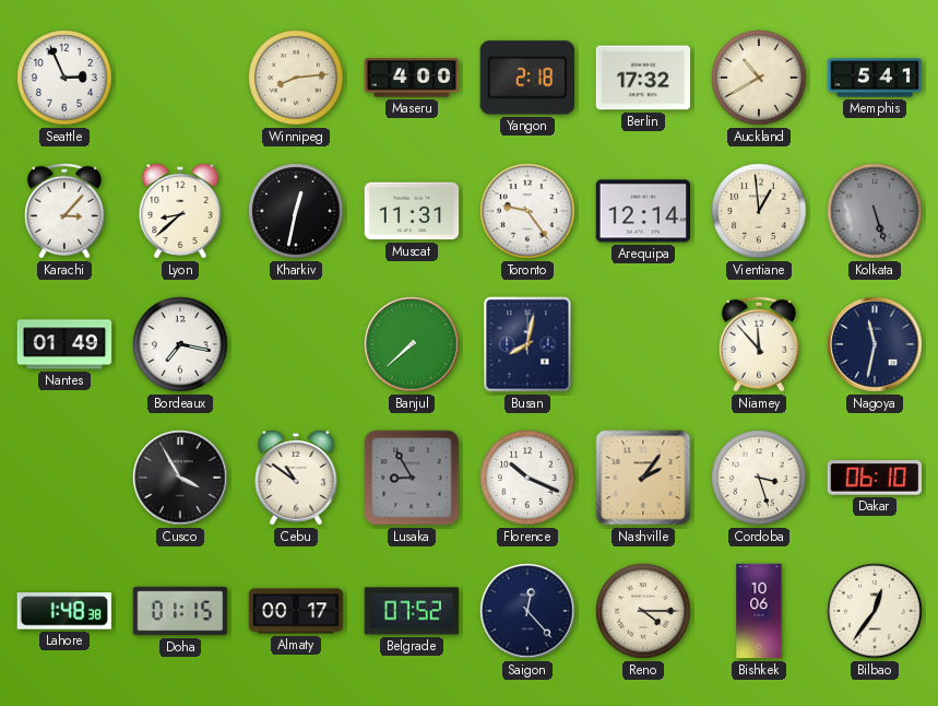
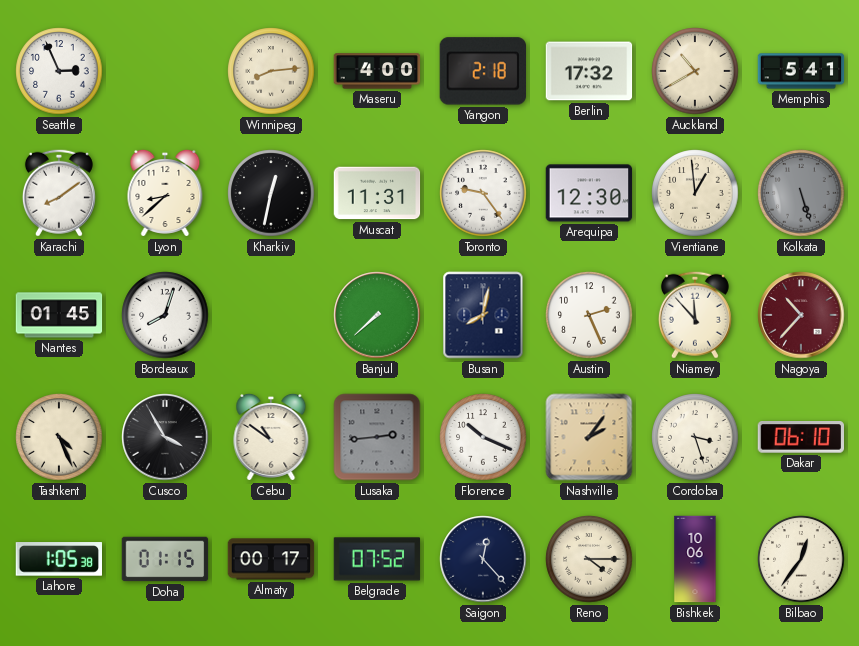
Karachi: 3:07 -> 8:09
Arequipa: 12:14 -> 12:30
Nantes: 01:49 -> 01:45
Bordeaux: 7:17 -> 8:03
Austin: none -> 2:26
Nagoya: 11:32 -> 10:37
Nagoya dial: navy -> burgundy
Tashkent: none -> 4:26
Lusaka: 8:55 -> 2:44
Lahore: 1:48 -> 1:05
